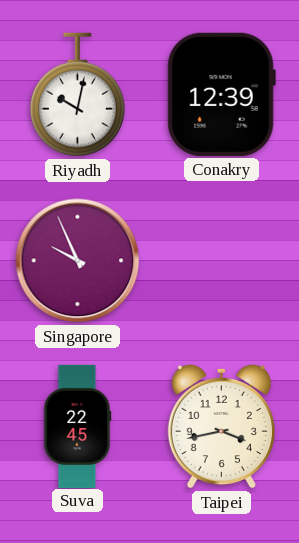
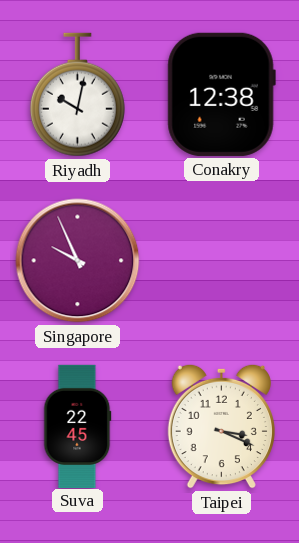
Conakry: 12:39 -> 12:38
Taipei: 3:43 -> 3:19
